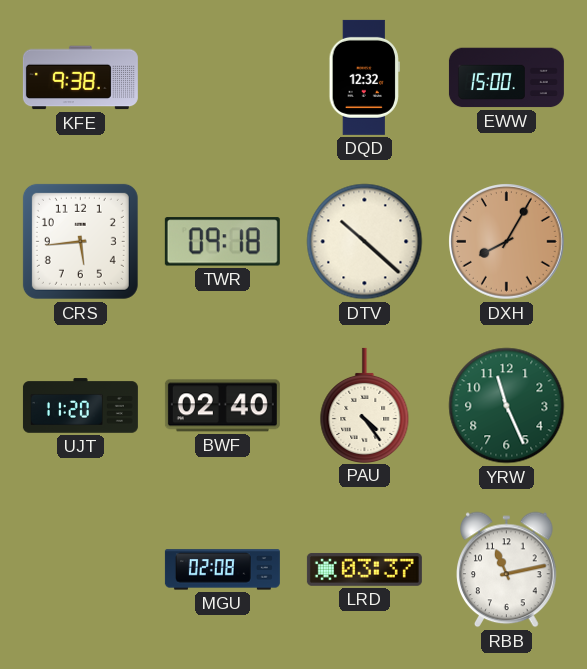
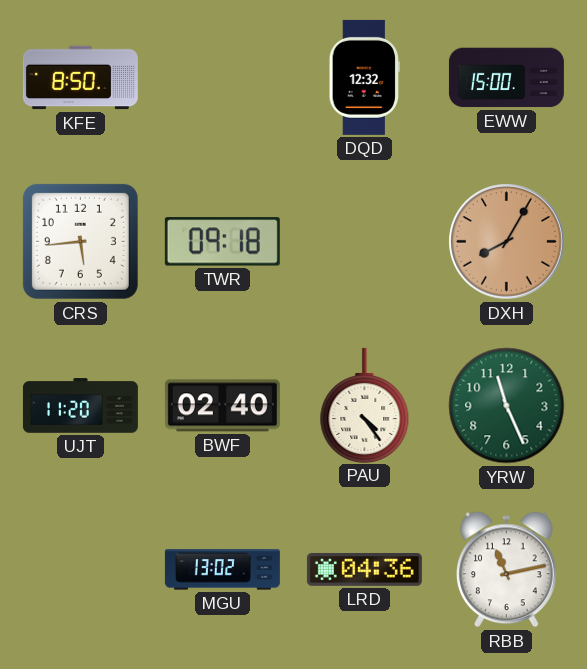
KFE: 9:38 -> 8:50
DTV: 10:22 -> none
MGU: 02:08 -> 13:02
LRD: 03:37 -> 04:36
